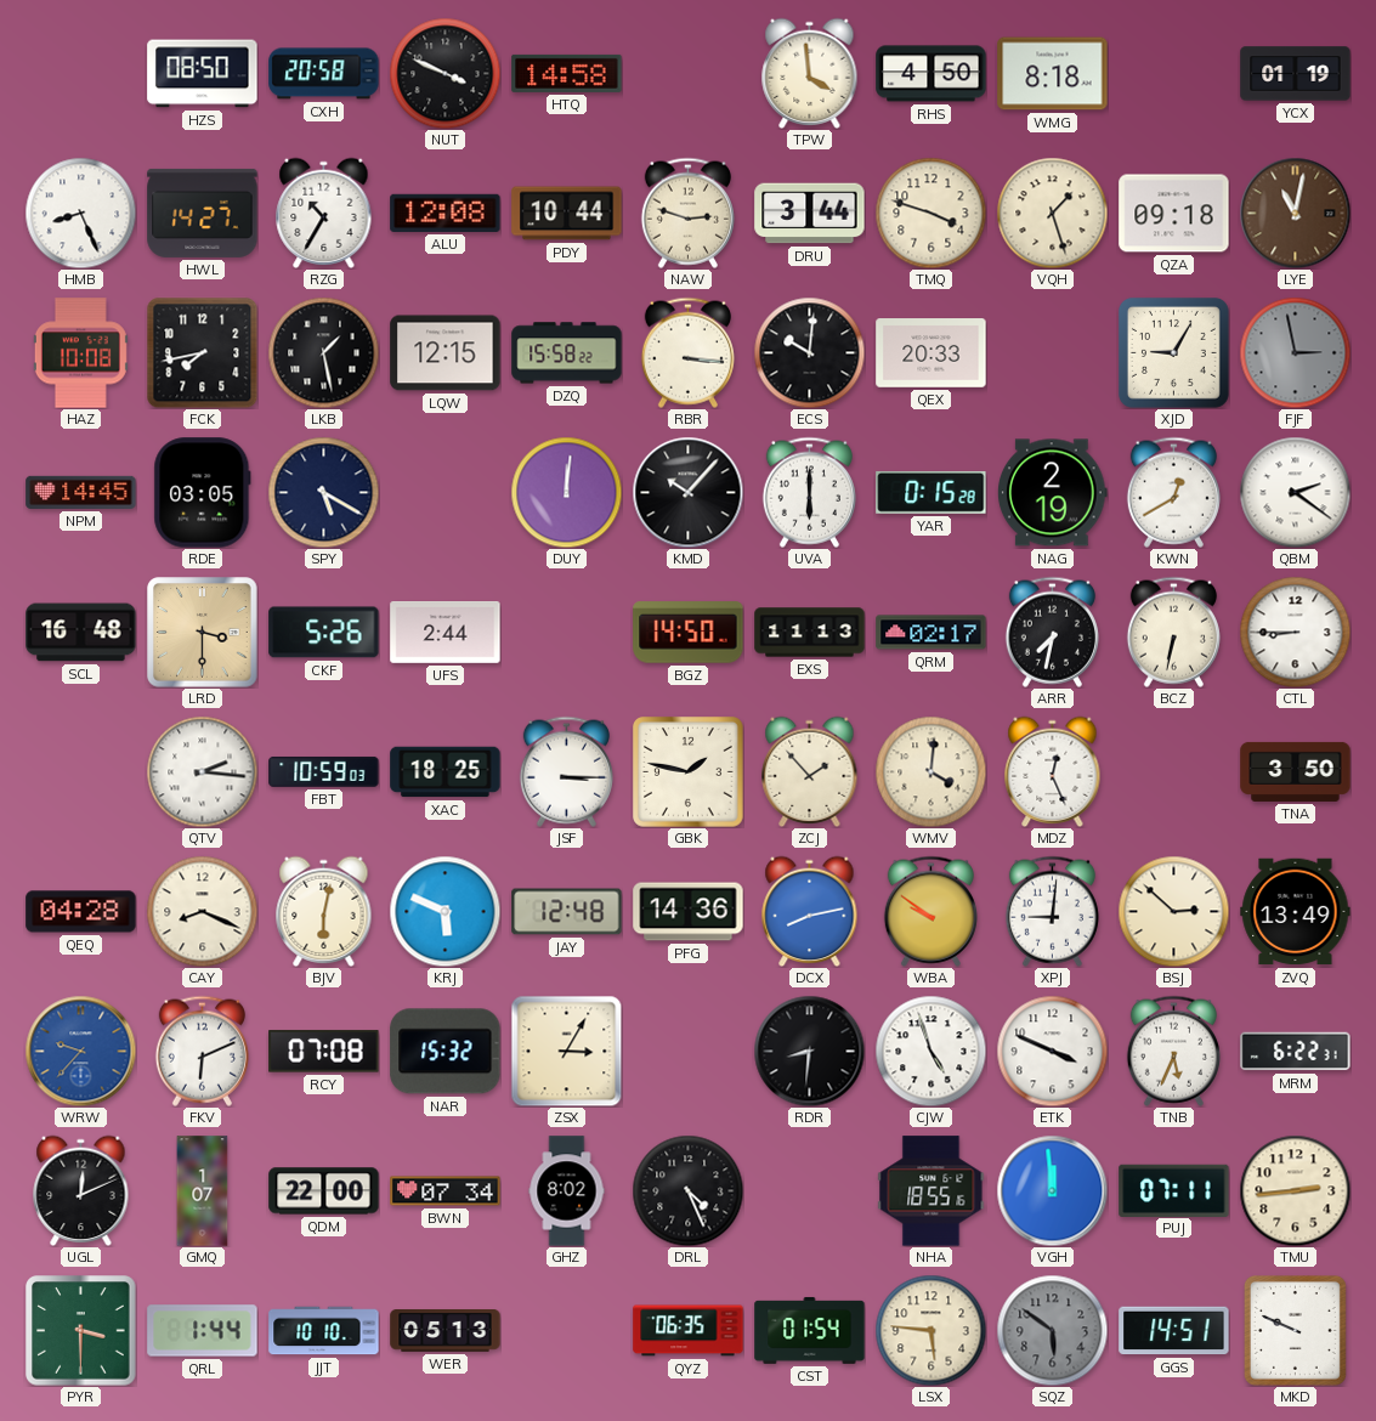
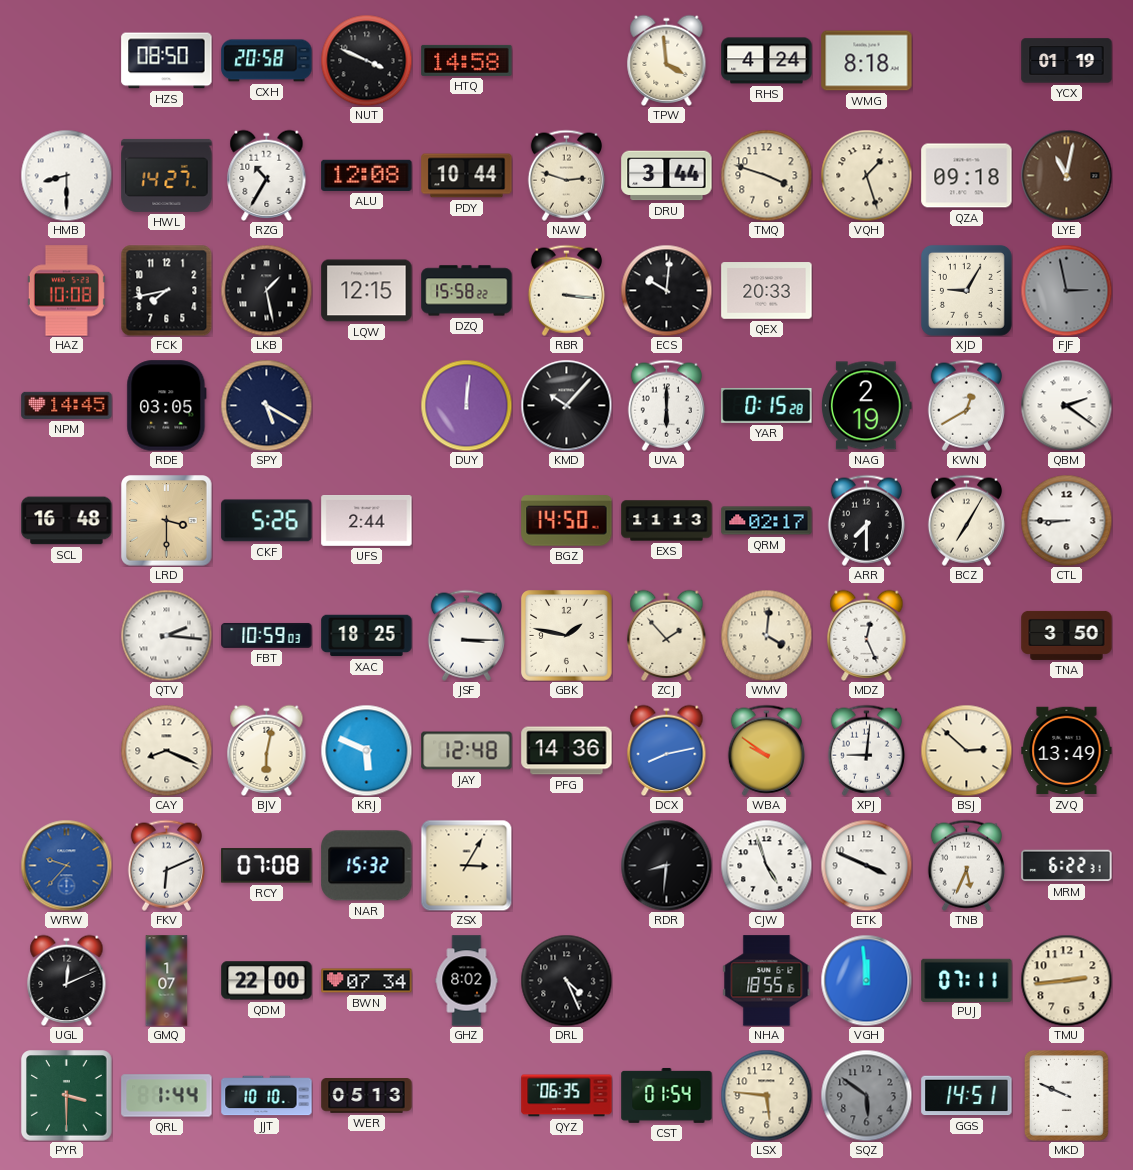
RHS: 4:50 -> 4:24
HMB: 8:26 -> 8:30
ARR: 7:32 -> 7:30
BCZ: 6:32 -> 7:05
QEQ: 04:28 -> none
